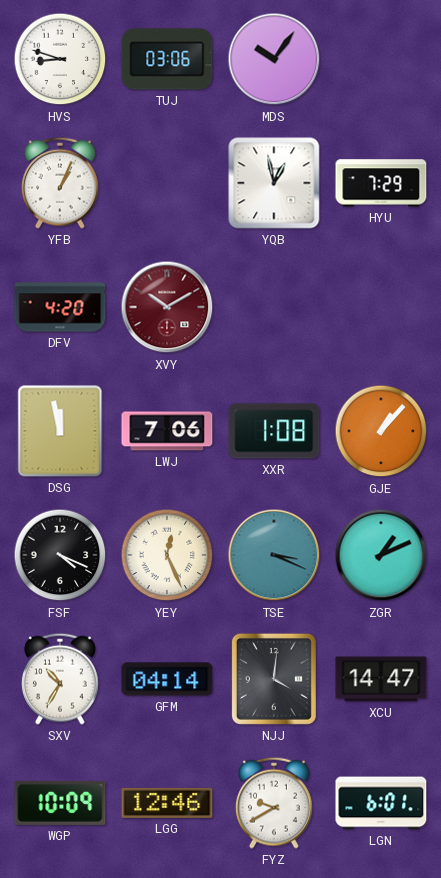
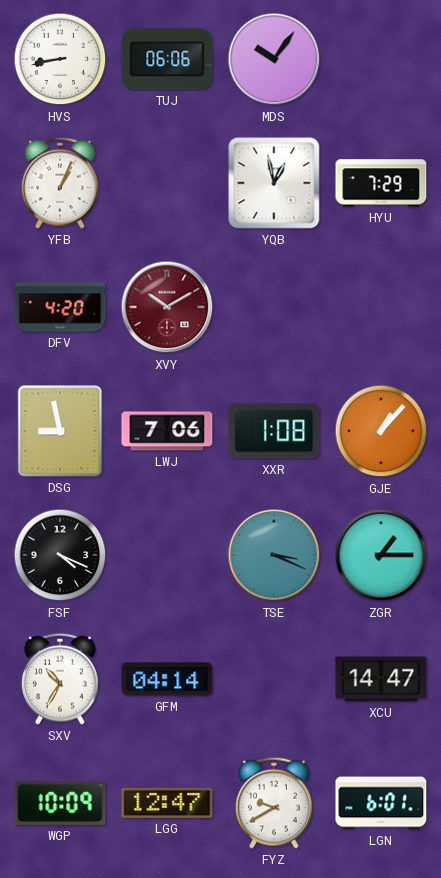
HVS: 8:48 -> 8:43
TUJ: 03:06 -> 06:06
DSG: 11:58 -> 8:58
YEY: 12:26 -> none
ZGR: 1:11 -> 1:15
NJJ: 4:01 -> none
LGG: 12:46 -> 12:47
